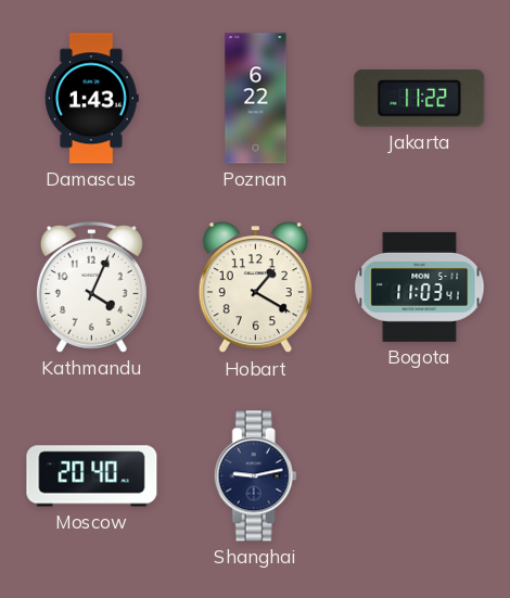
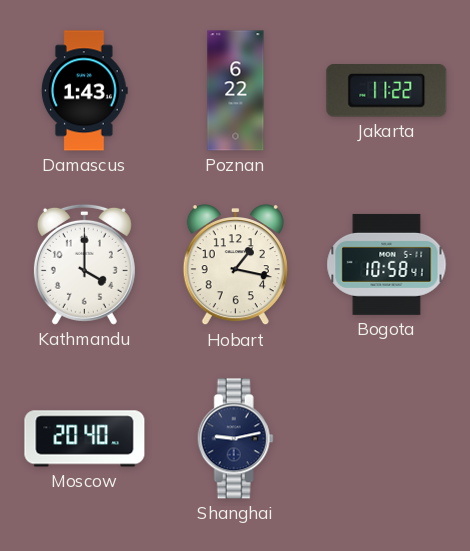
Kathmandu: 4:04 -> 4:00
Hobart: 1:20 -> 1:17
Bogota: 11:03 -> 10:58
